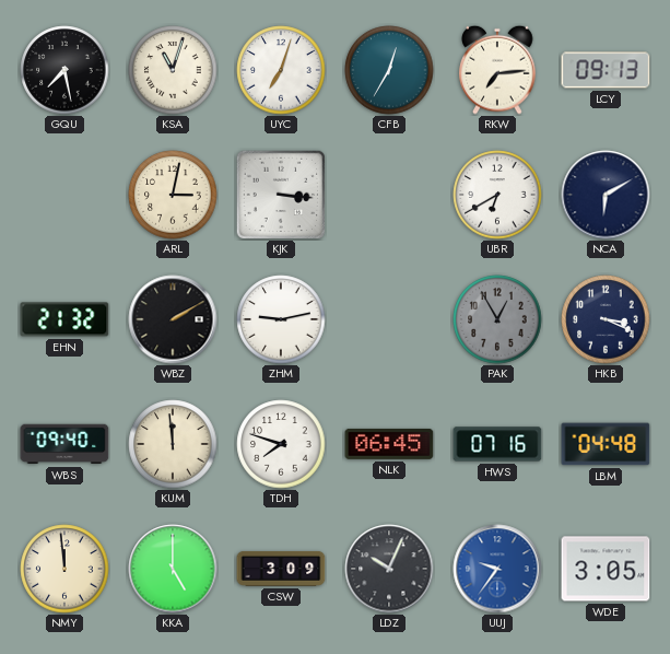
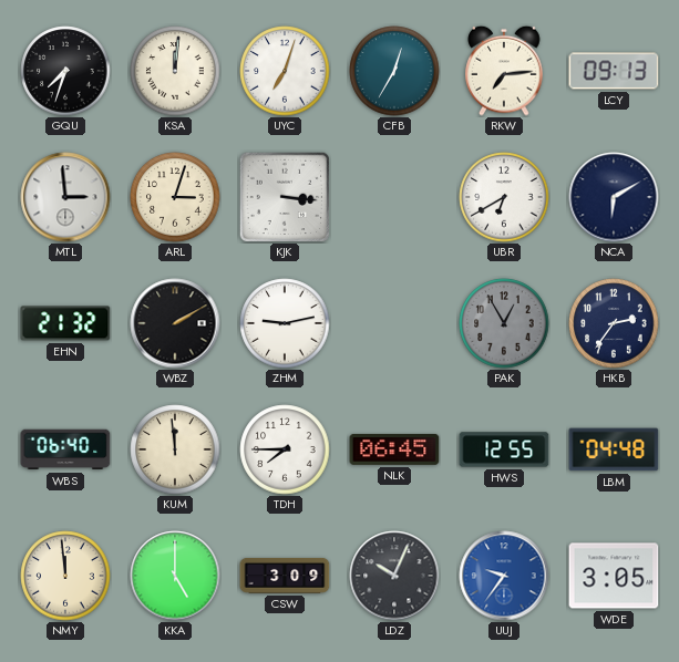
GQU: 7:28 -> 7:33
KSA: 11:03 -> 12:01
MTL: none -> 2:59
ARL: 3:02 -> 3:03
HKB: 3:19 -> 2:36
WBS: 09:40 -> 06:40
TDH: 7:48 -> 7:45
HWS: 07:16 -> 12:55
